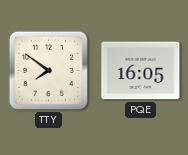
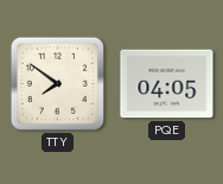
PQE: 16:05 -> 04:05
